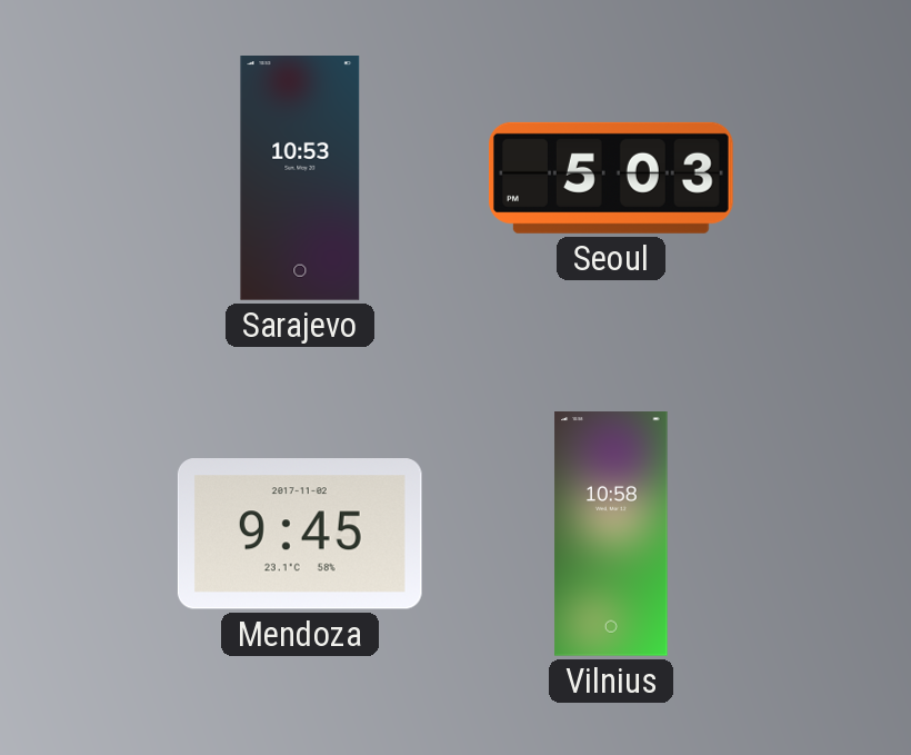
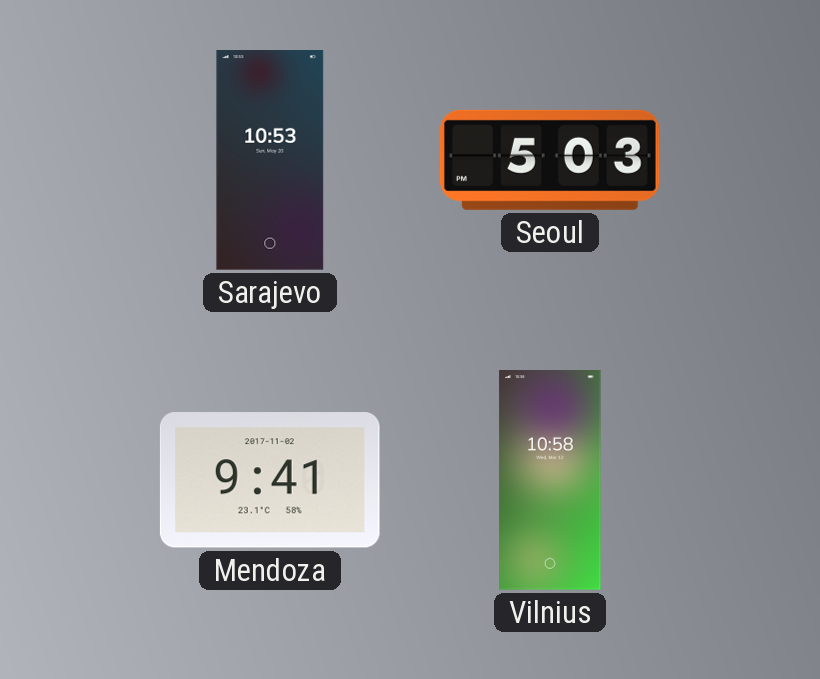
Mendoza: 9:45 -> 9:41
